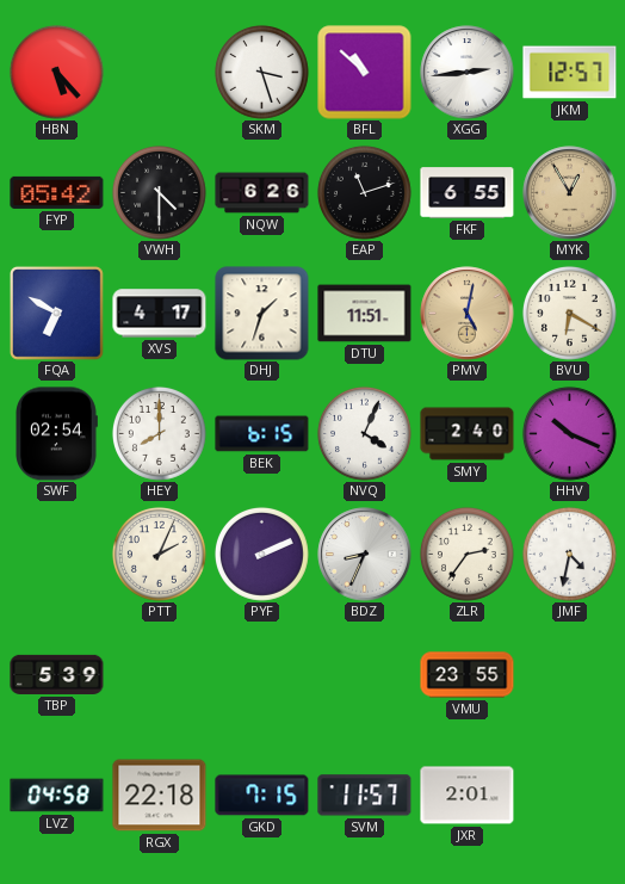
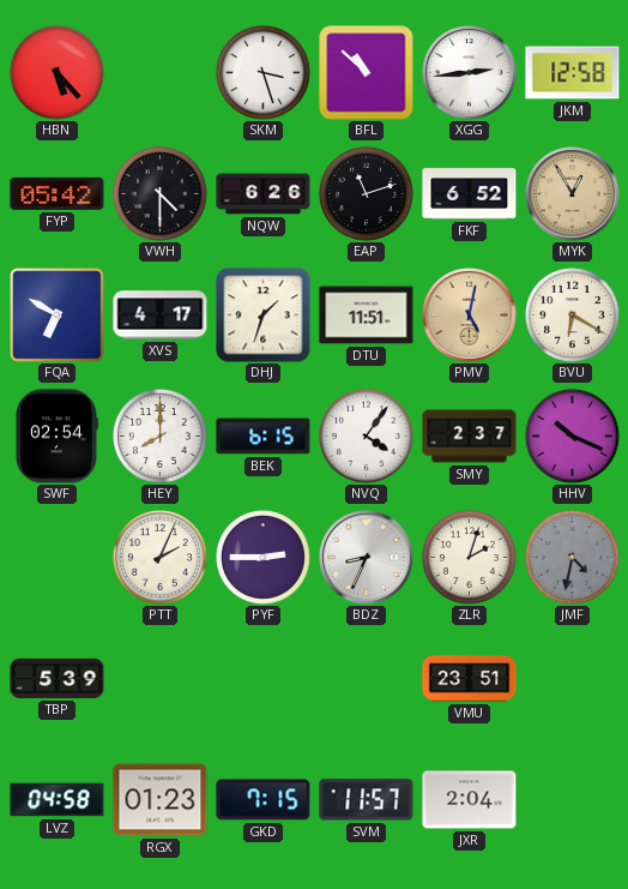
JKM: 12:57 -> 12:58
FKF: 6:55 -> 6:52
NVQ: 4:04 -> 4:06
SMY: 2:40 -> 2:37
PYF: 2:11 -> 2:45
ZLR: 2:36 -> 2:03
JMF dial: white -> grey
VMU: 23:55 -> 23:51
RGX: 22:18 -> 01:23
JXR: 2:01 -> 2:04
